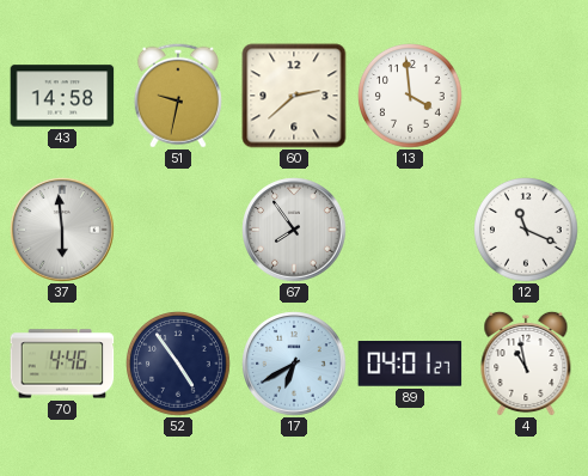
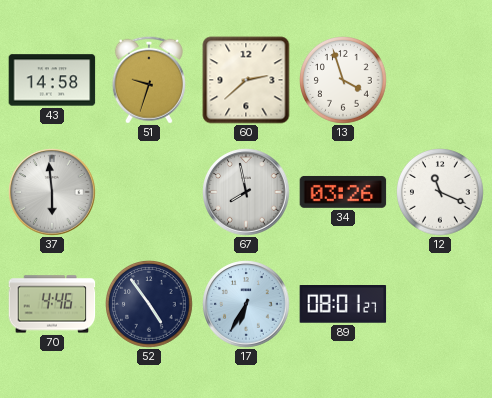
51: 9:32 -> 9:33
13: 3:59 -> 3:57
67: 7:54 -> 7:58
34: none -> 03:26
17: 6:40 -> 6:35
89: 04:01 -> 08:01
4: 10:58 -> none
